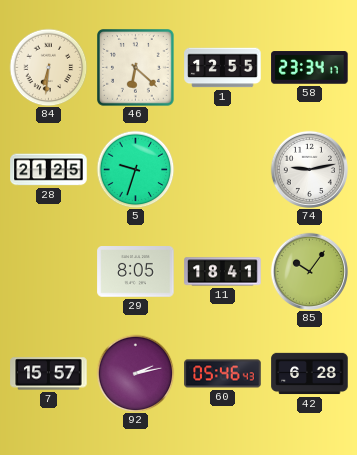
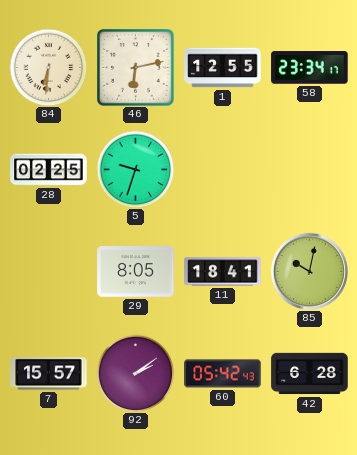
46: 6:22 -> 6:13
28: 21:25 -> 02:25
74: 9:13 -> none
85: 10:06 -> 10:02
92: 2:13 -> 2:09
60: 05:46 -> 05:42
